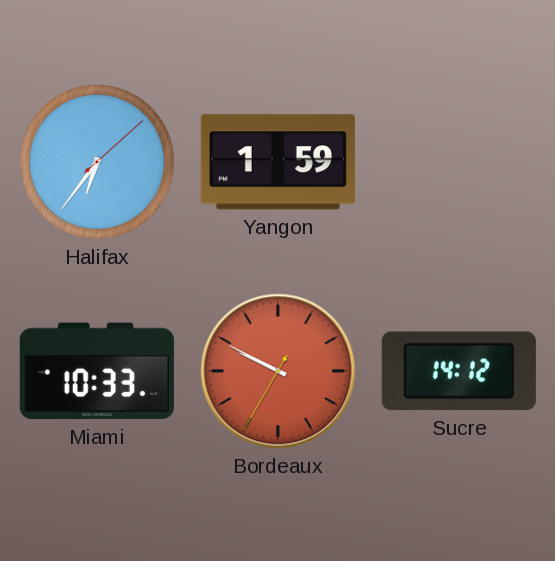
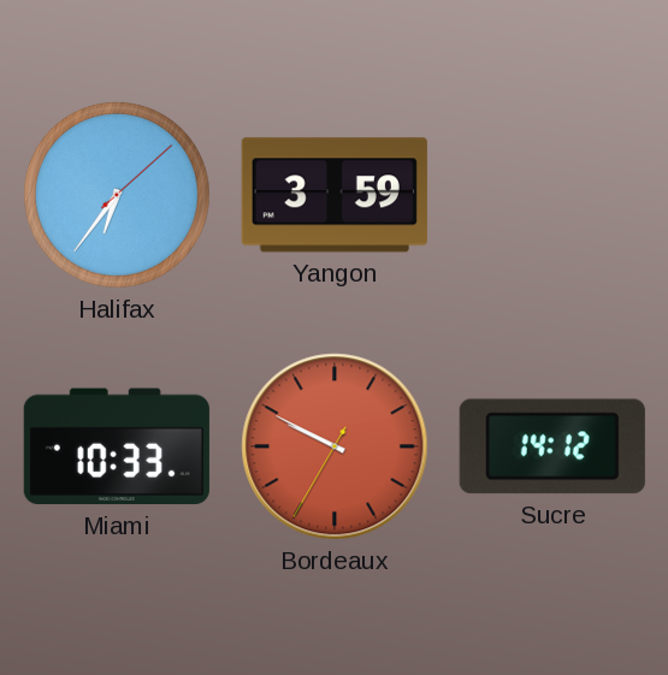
Yangon: 1:59 -> 3:59
